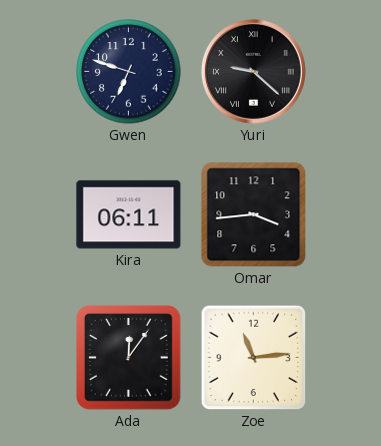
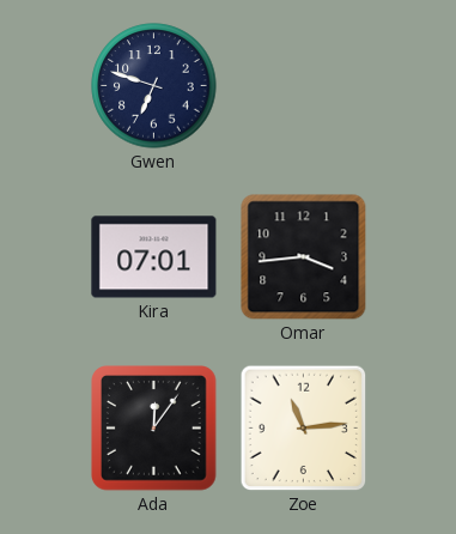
Yuri: 9:22 -> none
Kira: 06:11 -> 07:01
